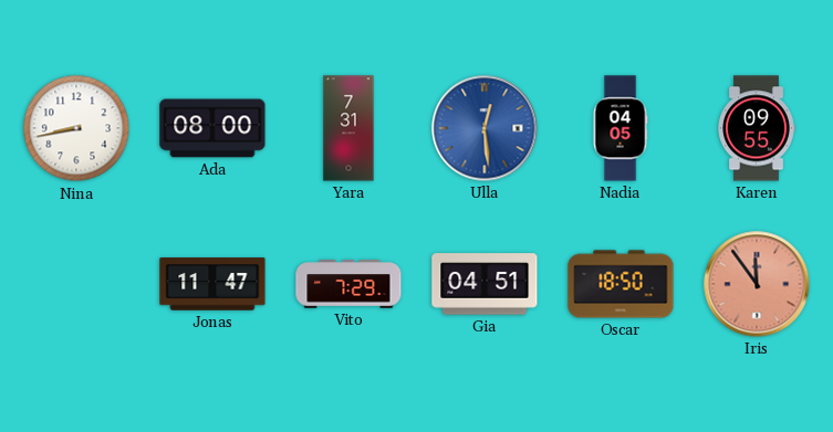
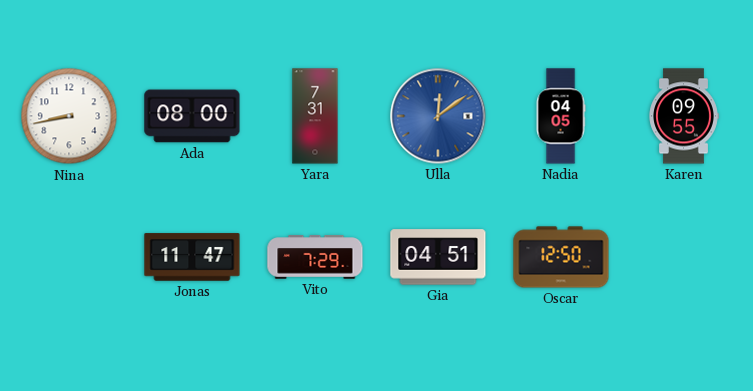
Ulla: 12:29 -> 12:09
Oscar: 18:50 -> 12:50
Iris: 11:54 -> none
